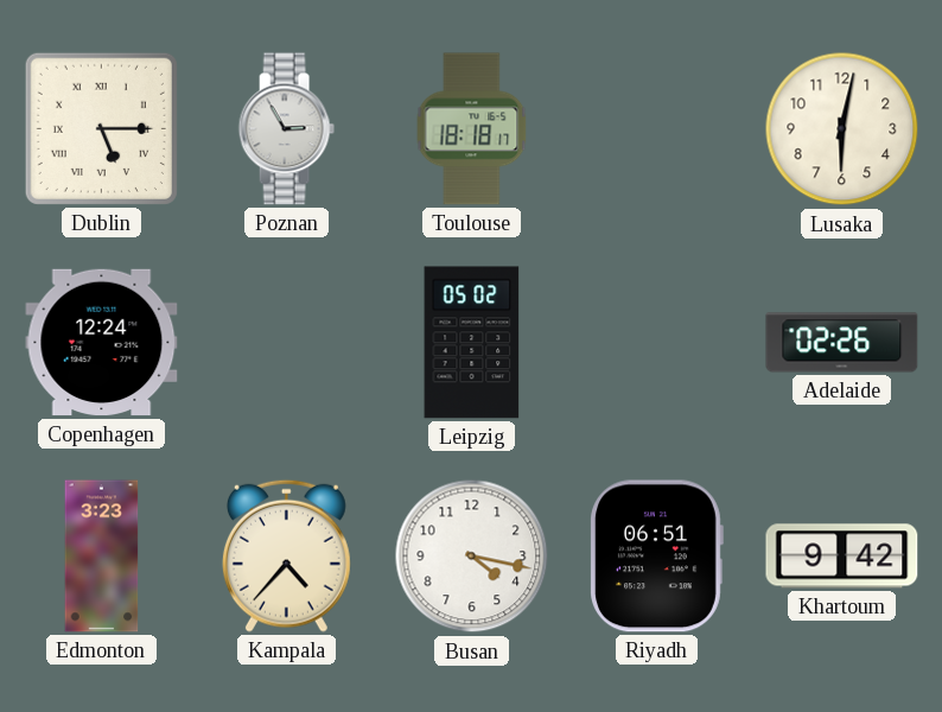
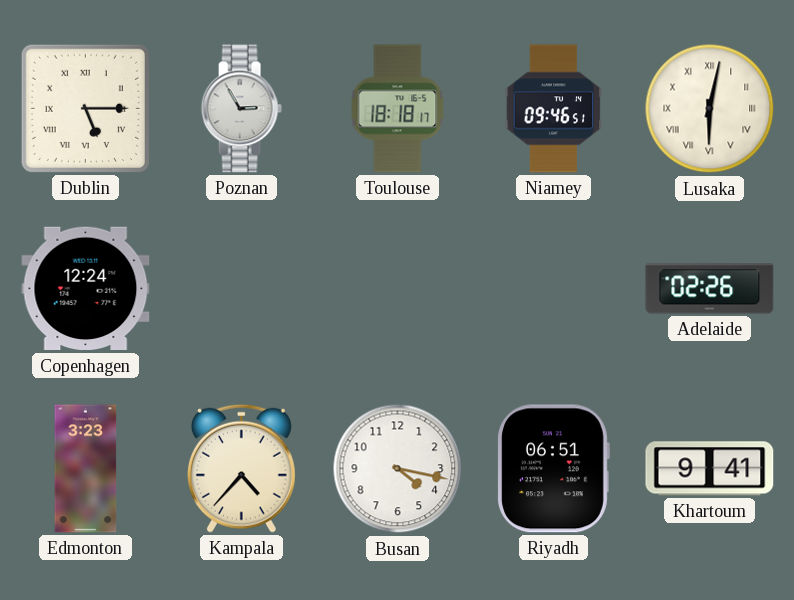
Niamey: none -> 09:46
Lusaka numerals: Arabic -> Roman
Leipzig: 05:02 -> none
Khartoum: 9:42 -> 9:41
